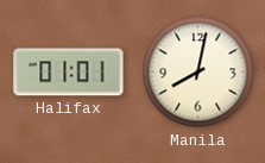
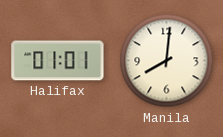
Manila: 8:02 -> 8:01
